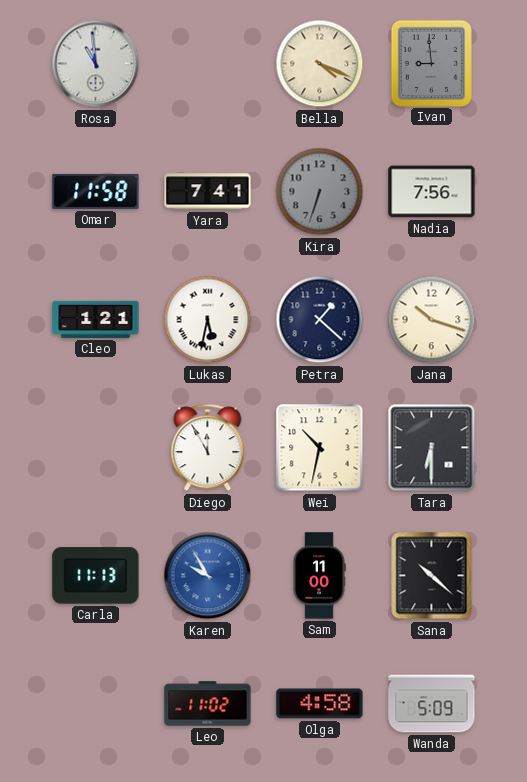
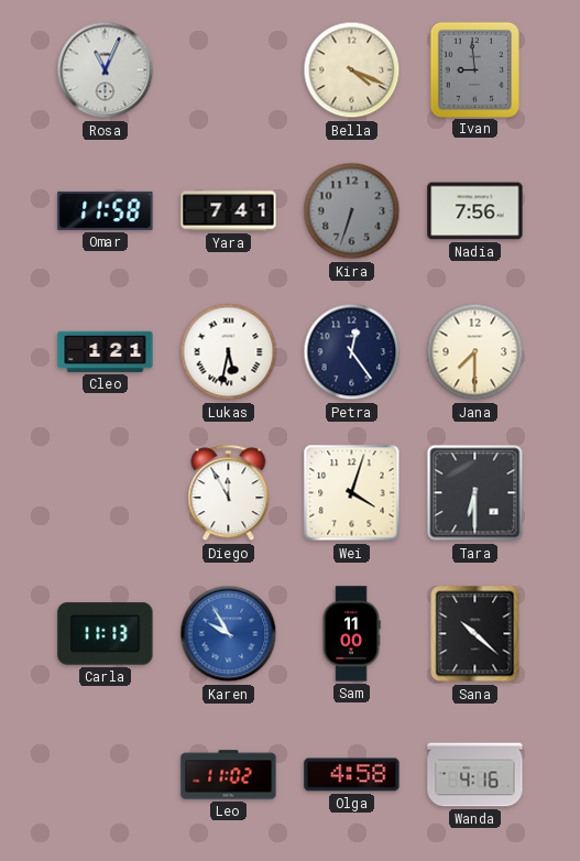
Rosa: 10:59 -> 11:04
Petra: 1:22 -> 12:24
Jana: 10:18 -> 7:30
Wei: 10:32 -> 4:03
Wanda: 5:09 -> 4:16
